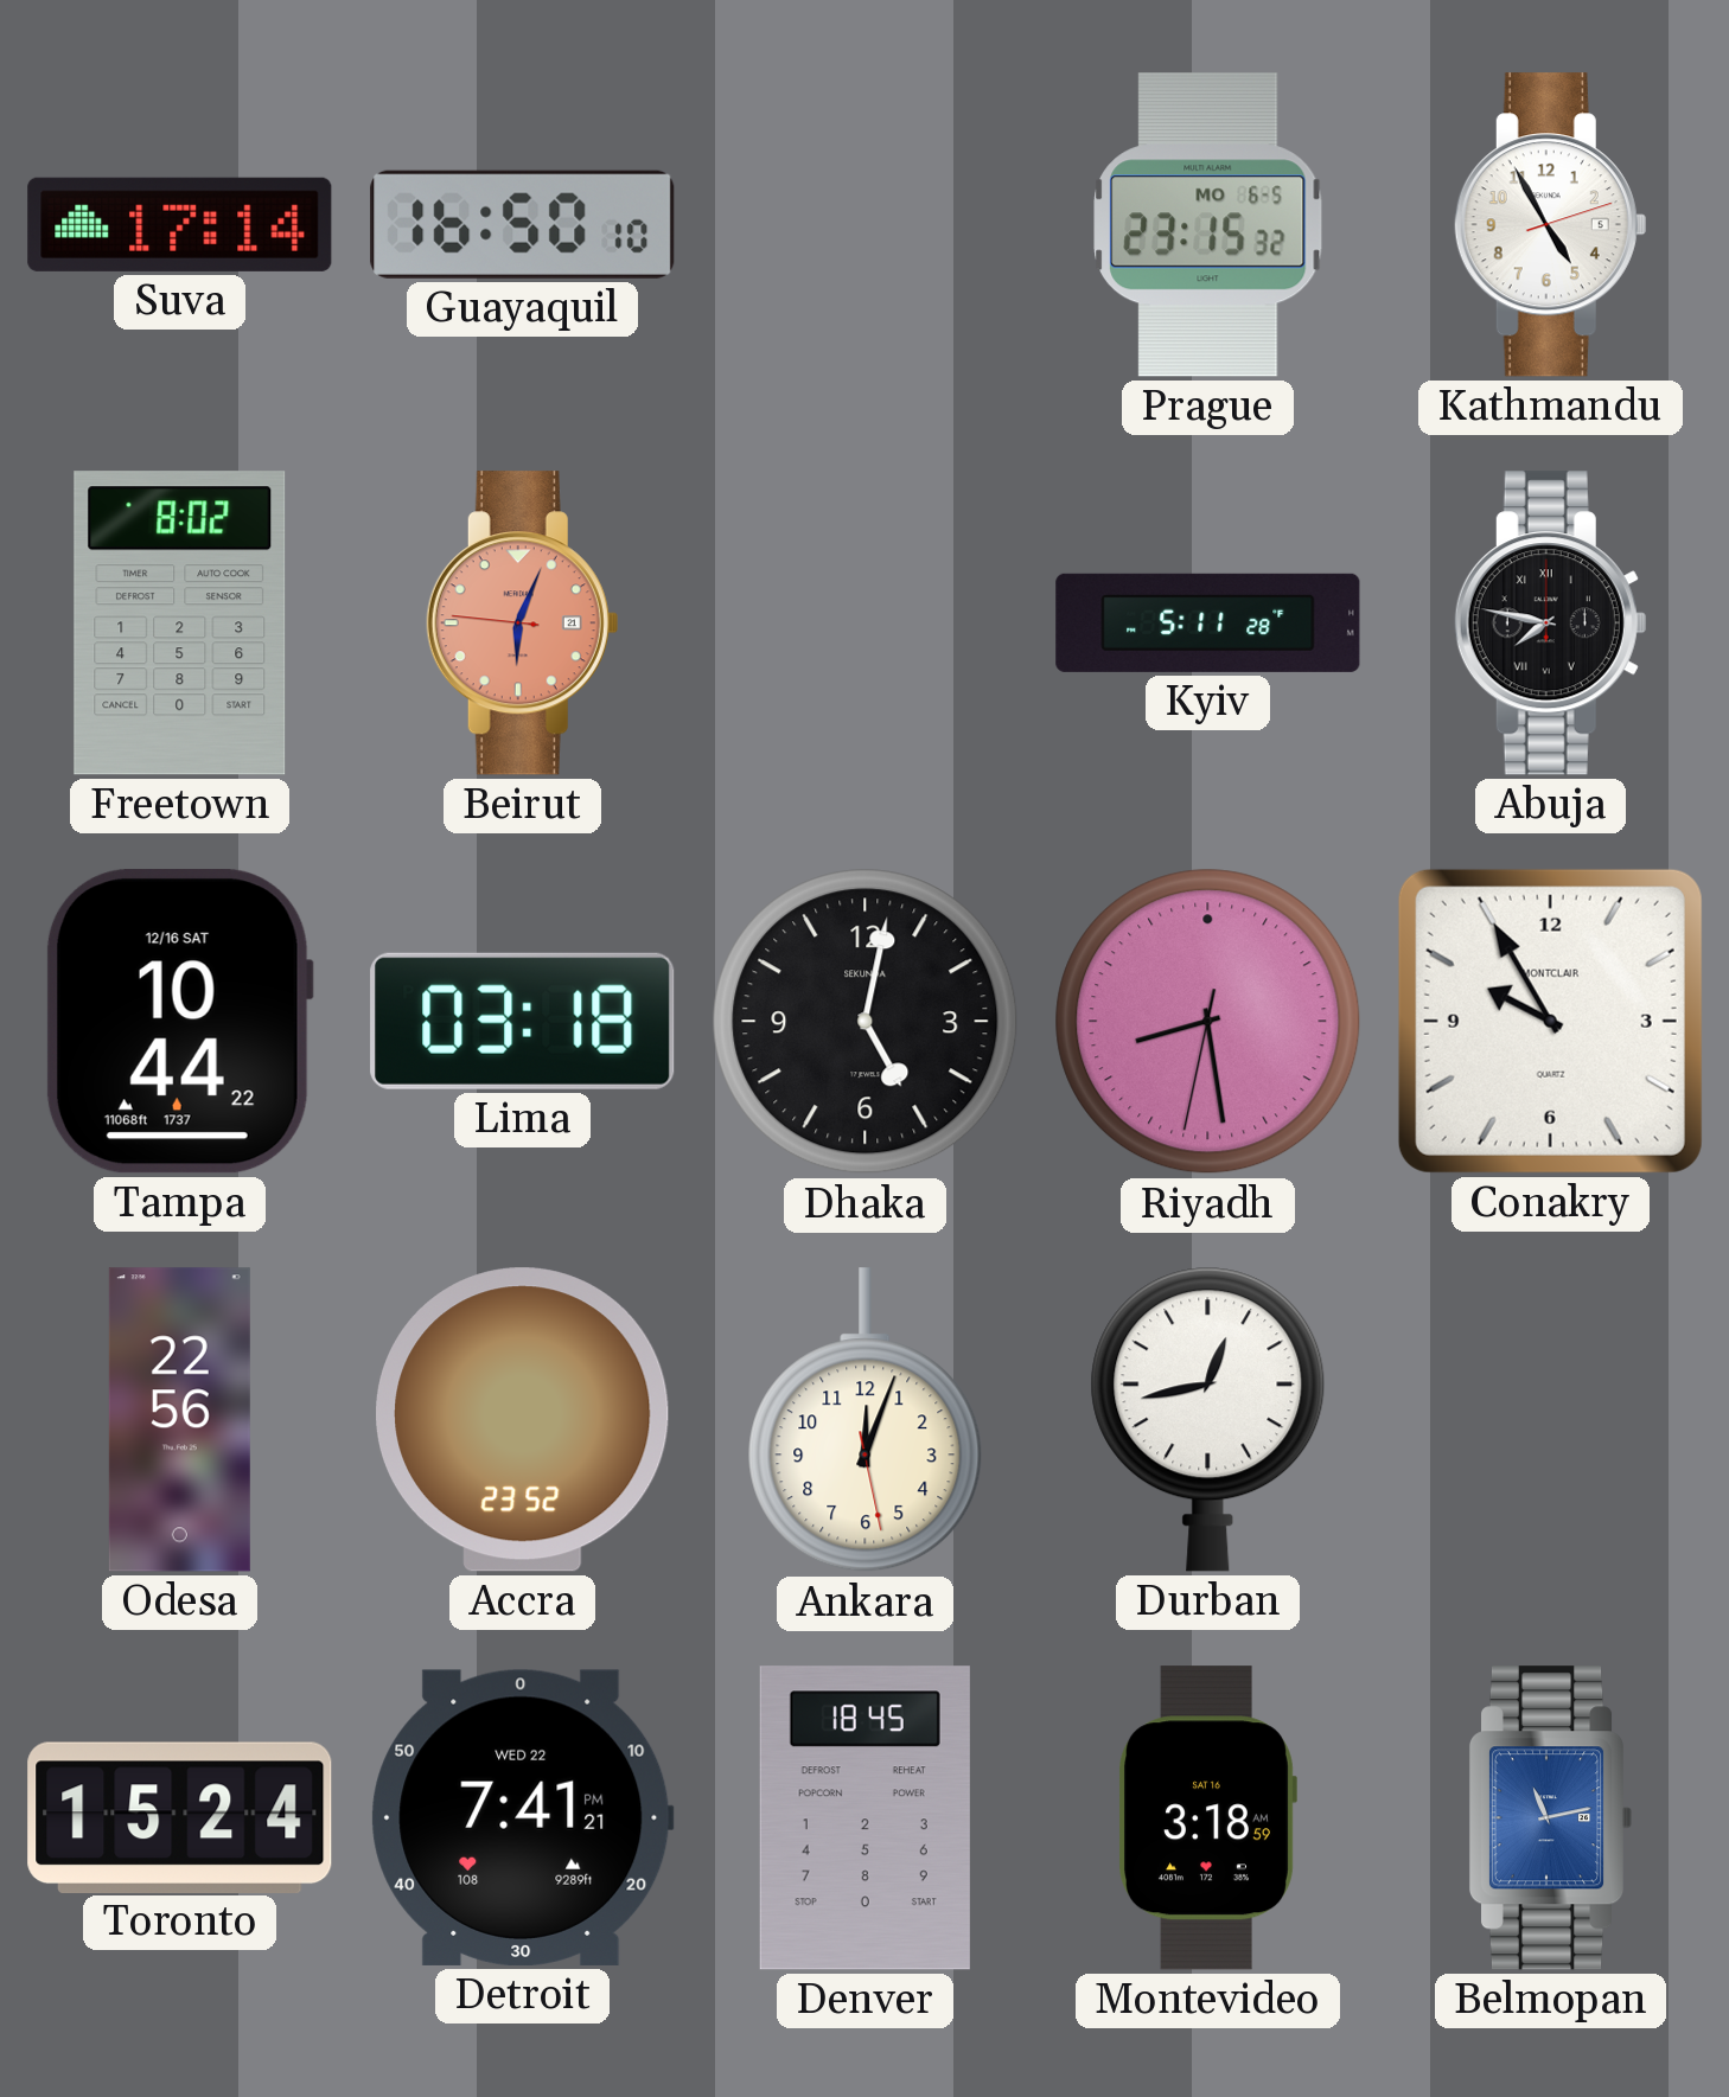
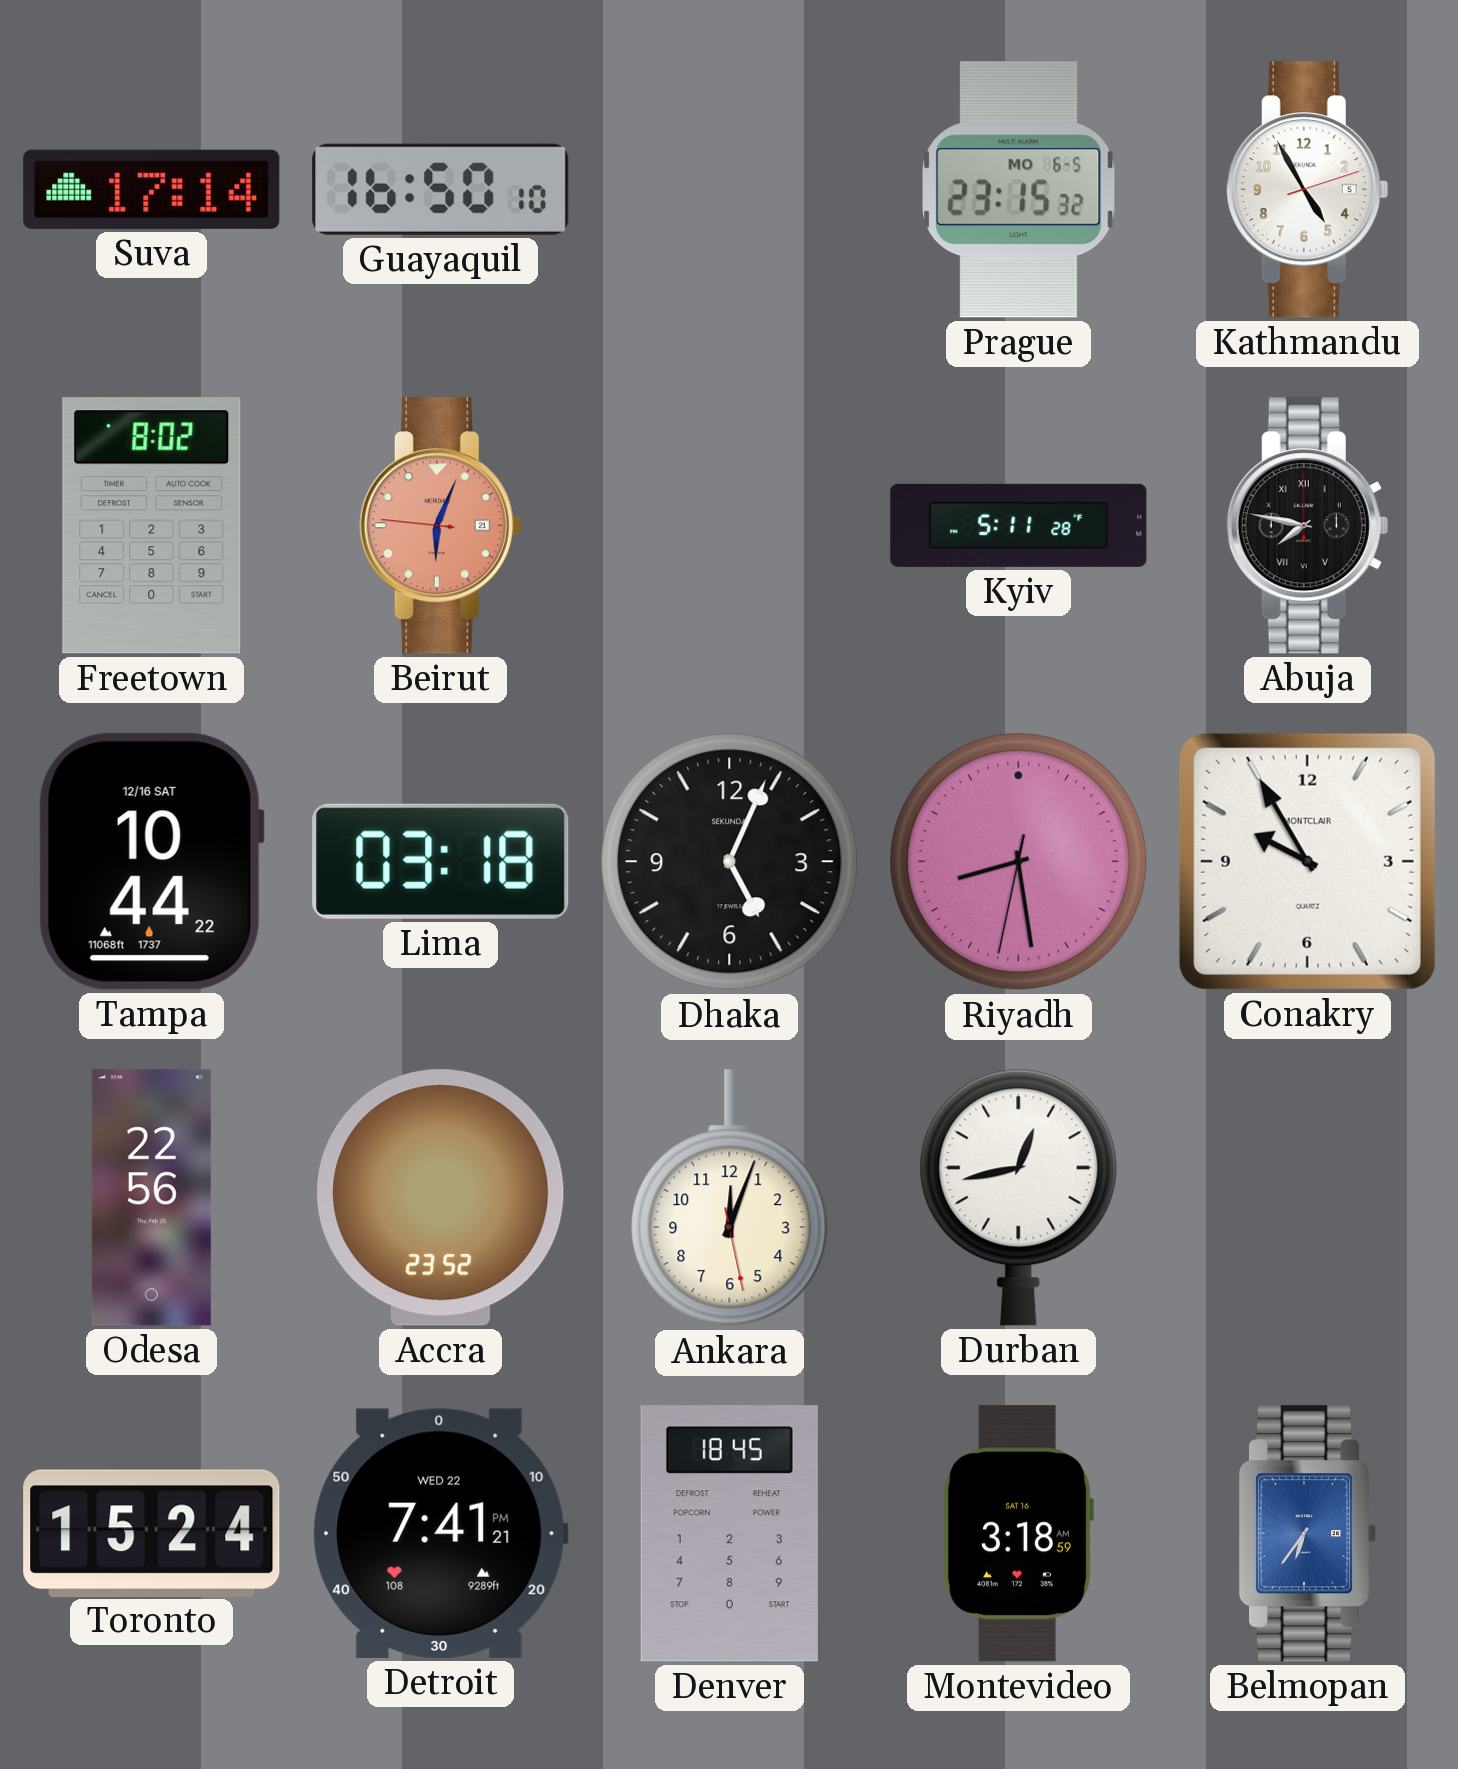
Dhaka: 5:02 -> 5:04
Belmopan: 11:13 -> 6:36
